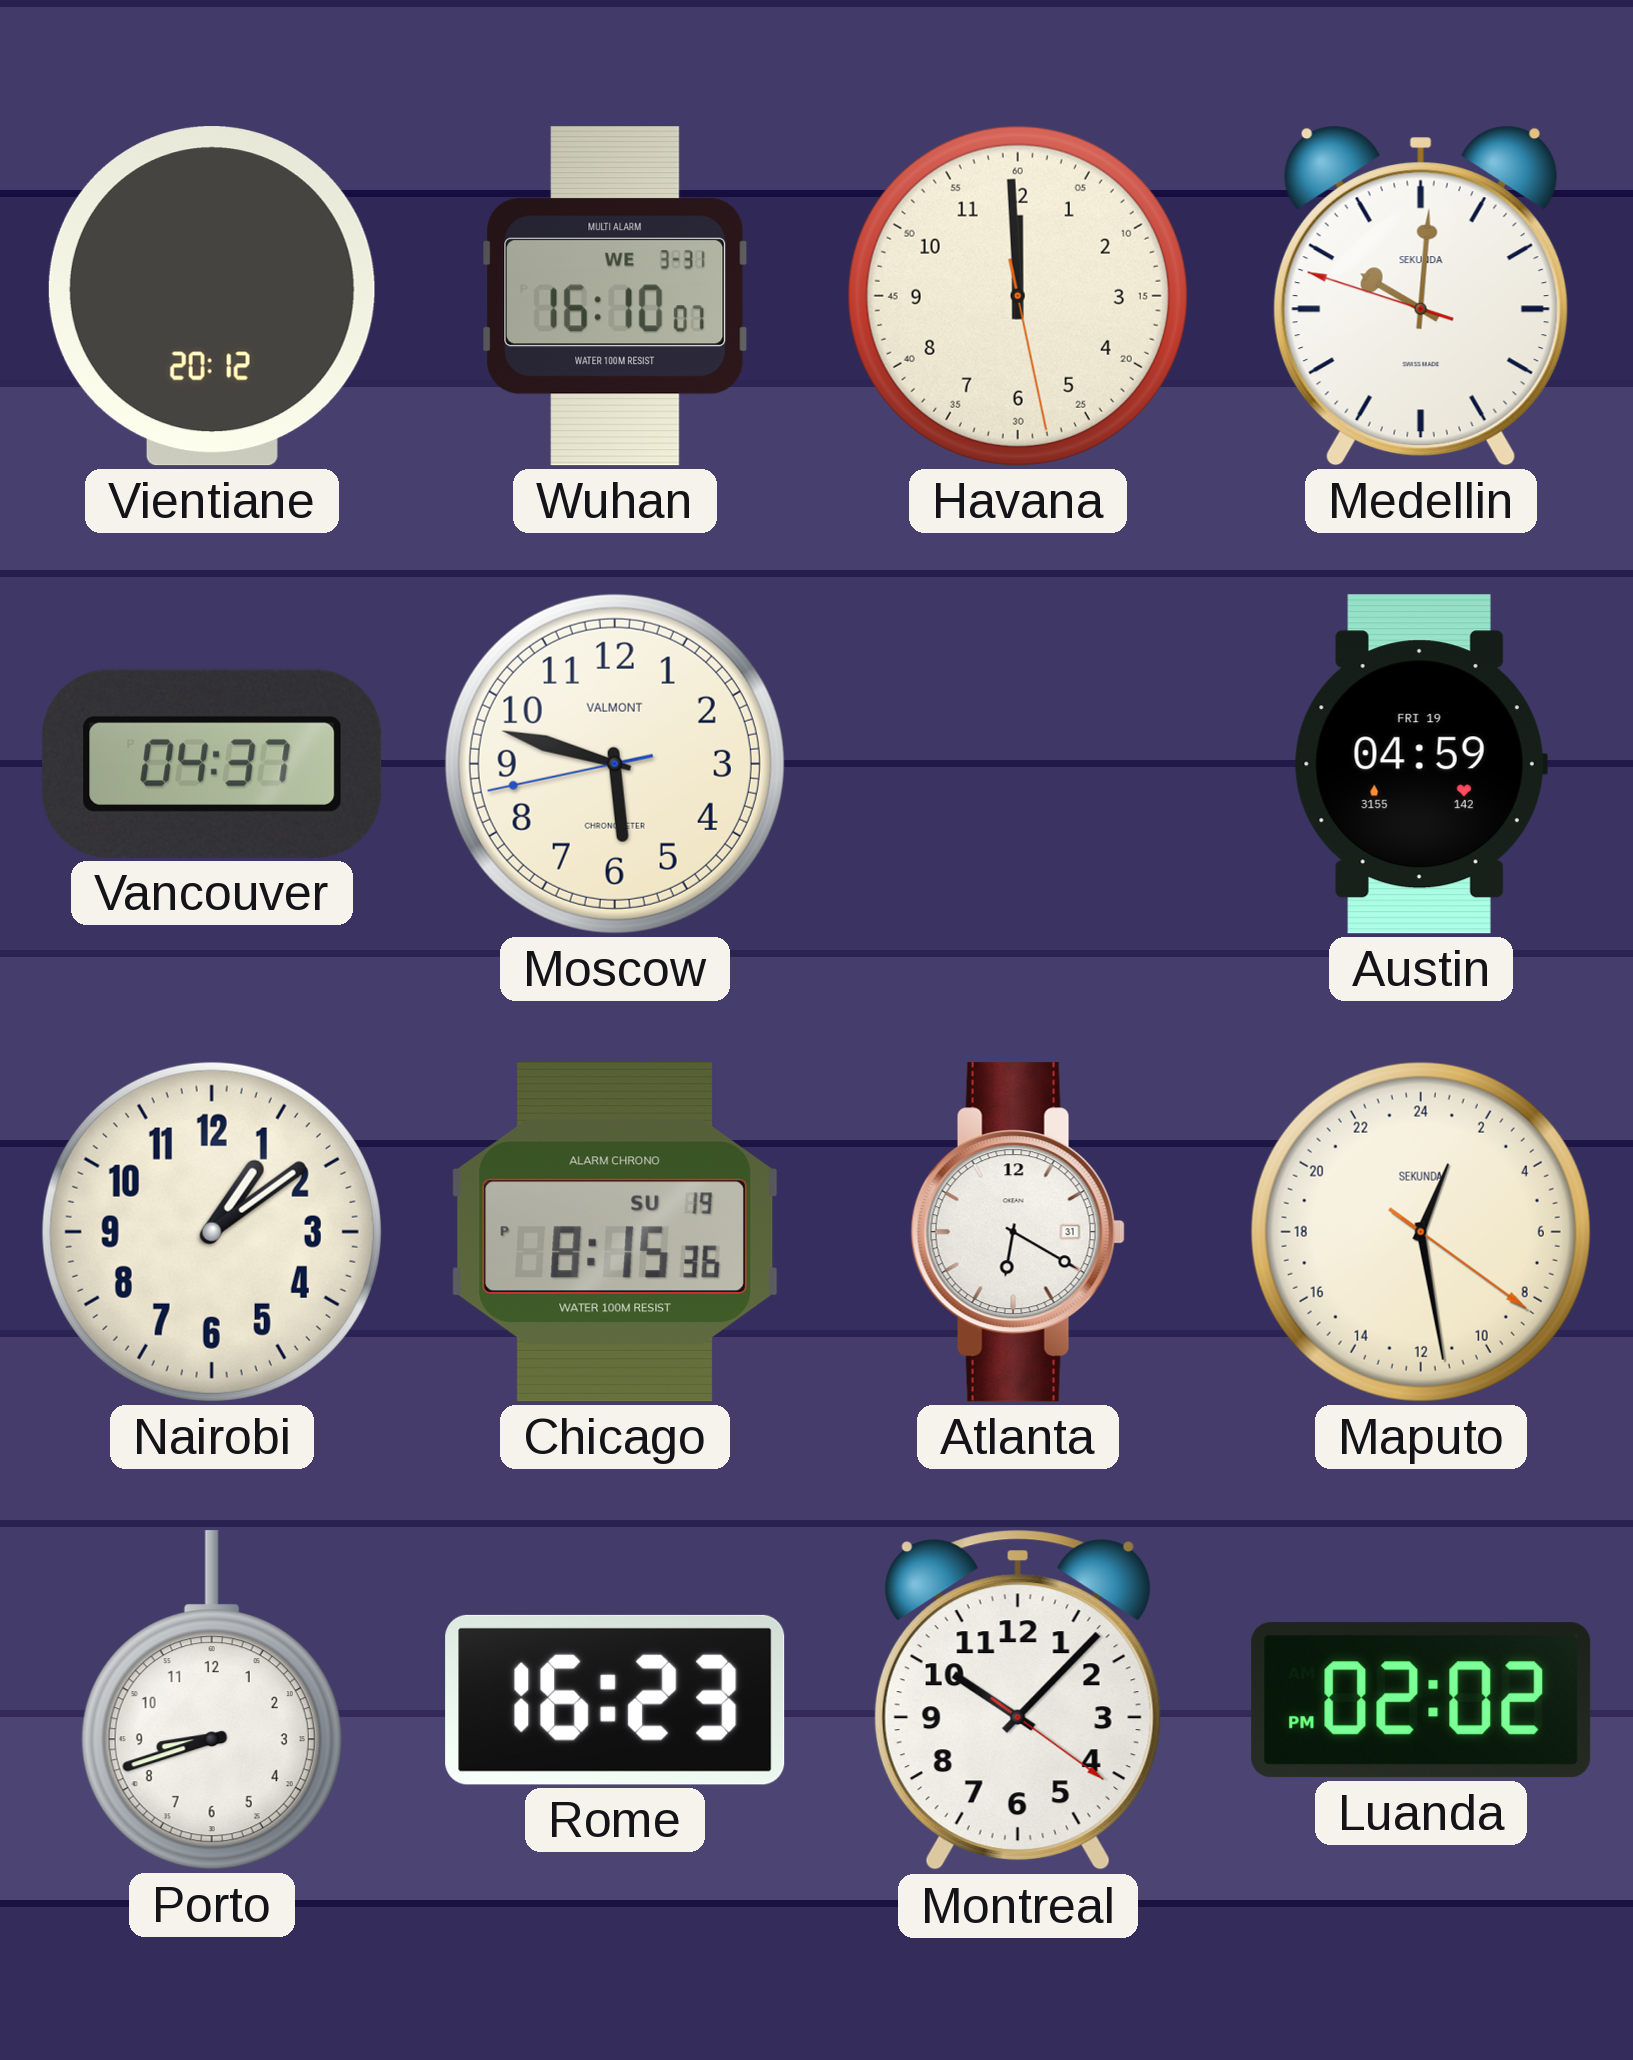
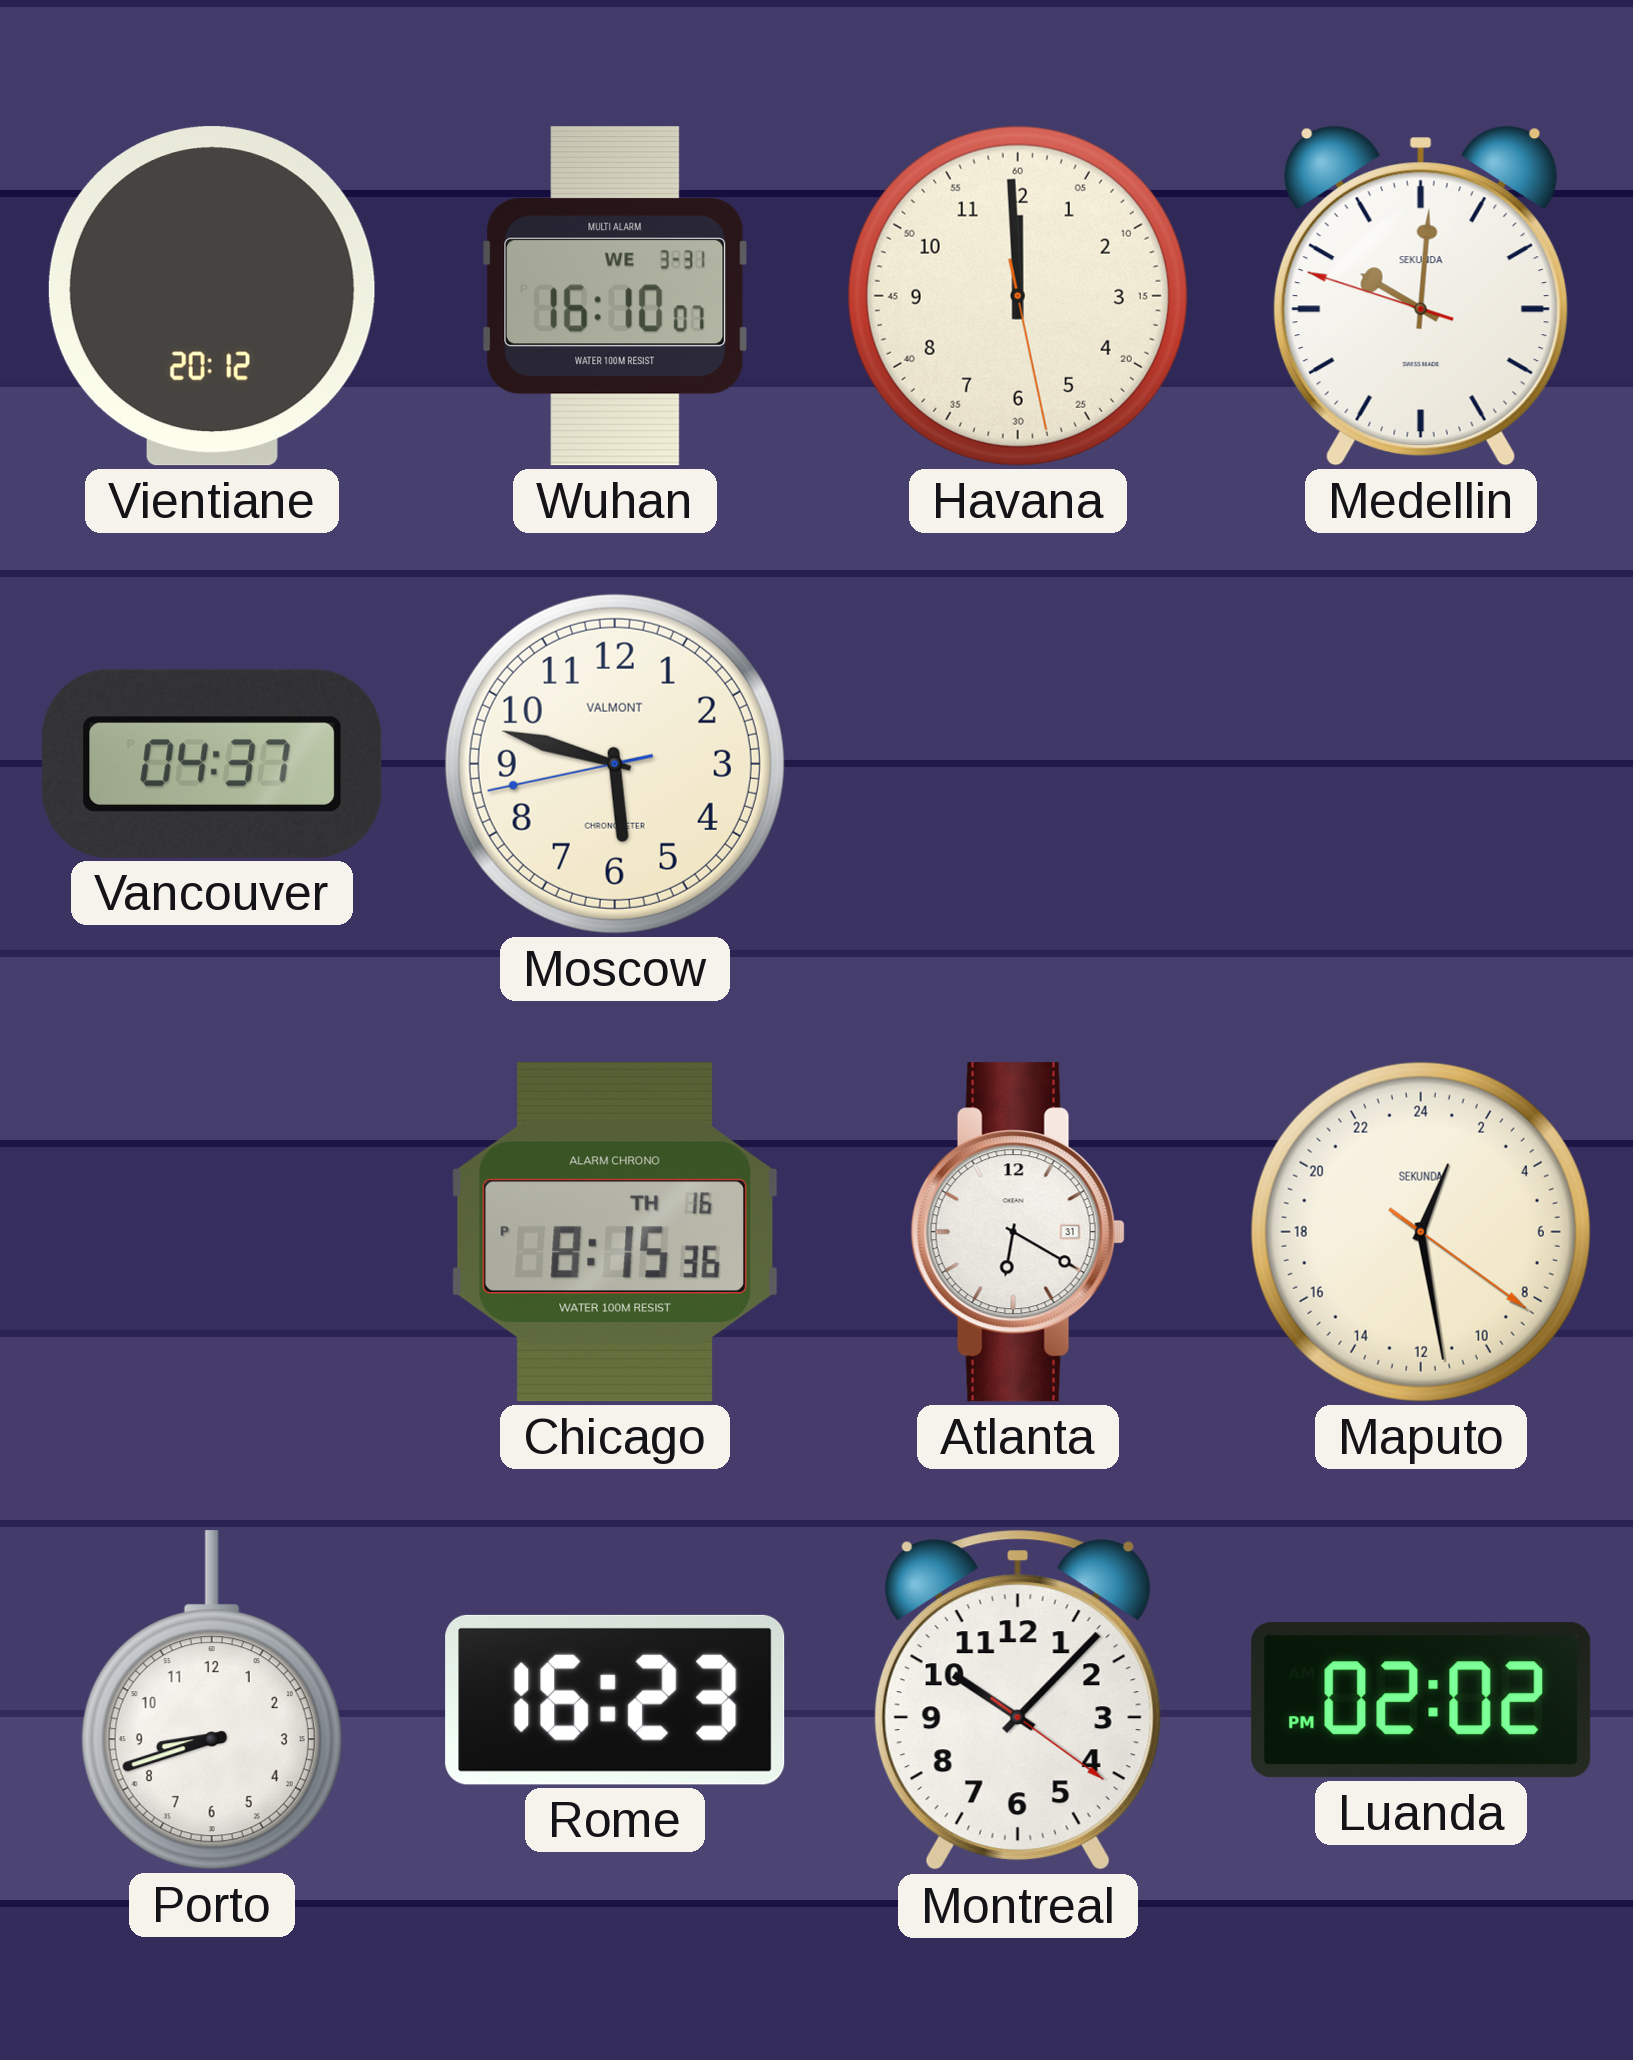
Austin: 04:59 -> none
Nairobi: 1:09 -> none
Chicago date: SU 19 -> TH 16
